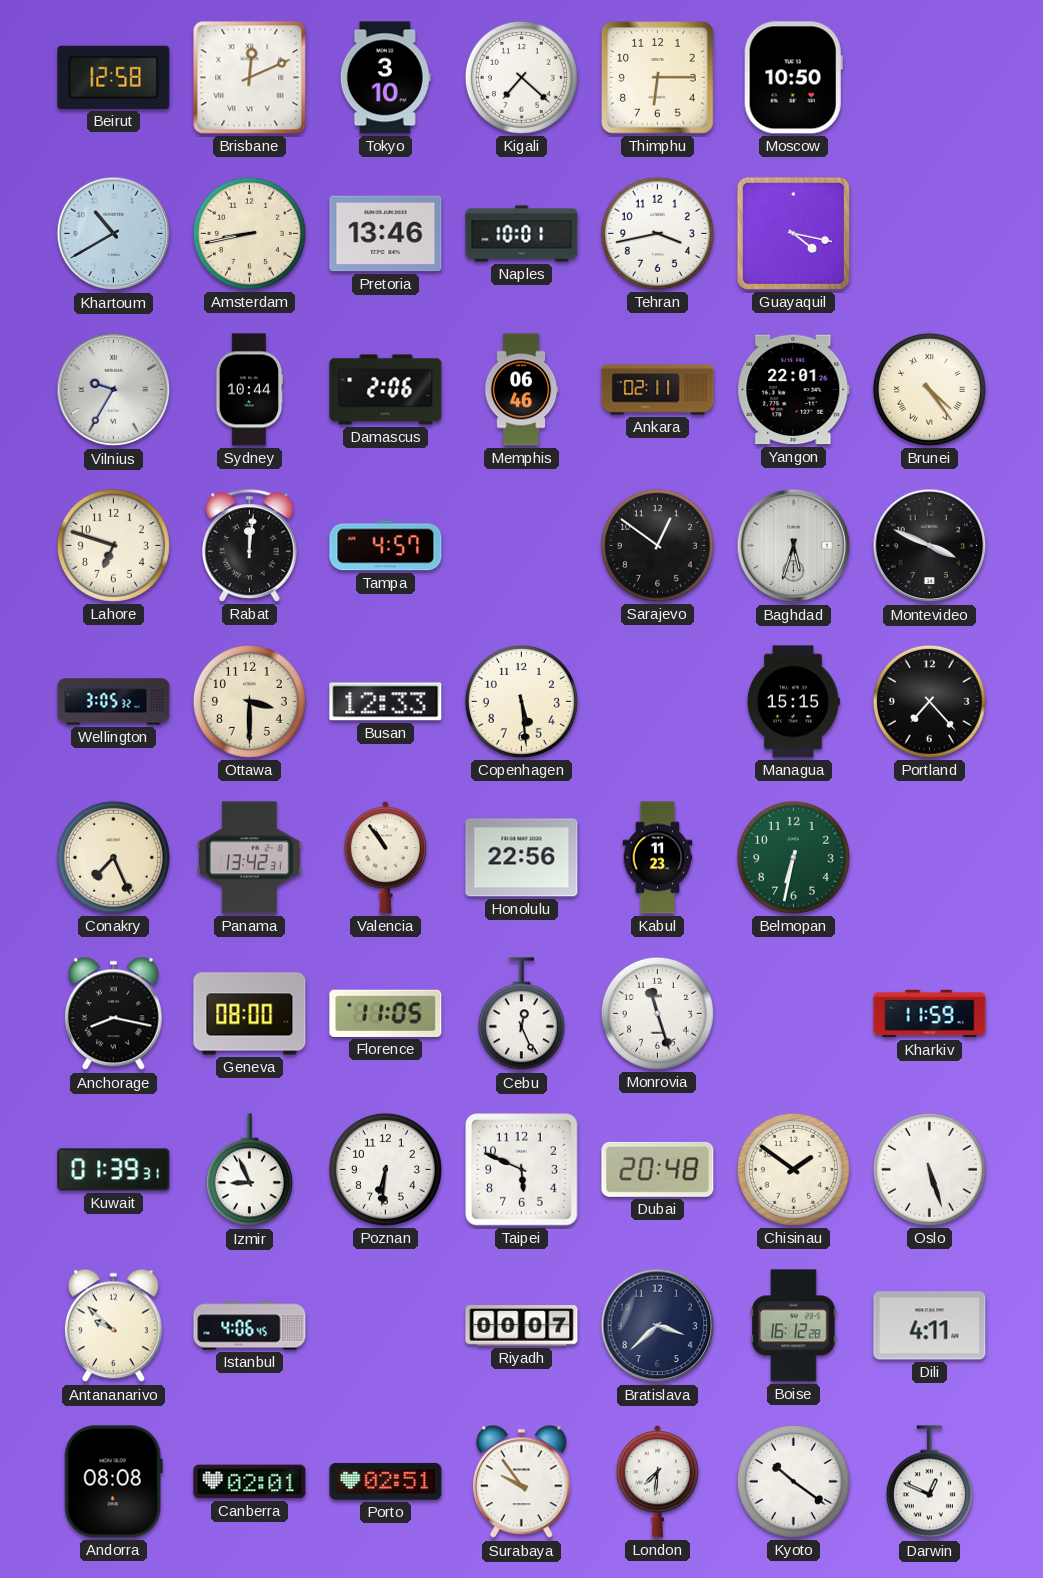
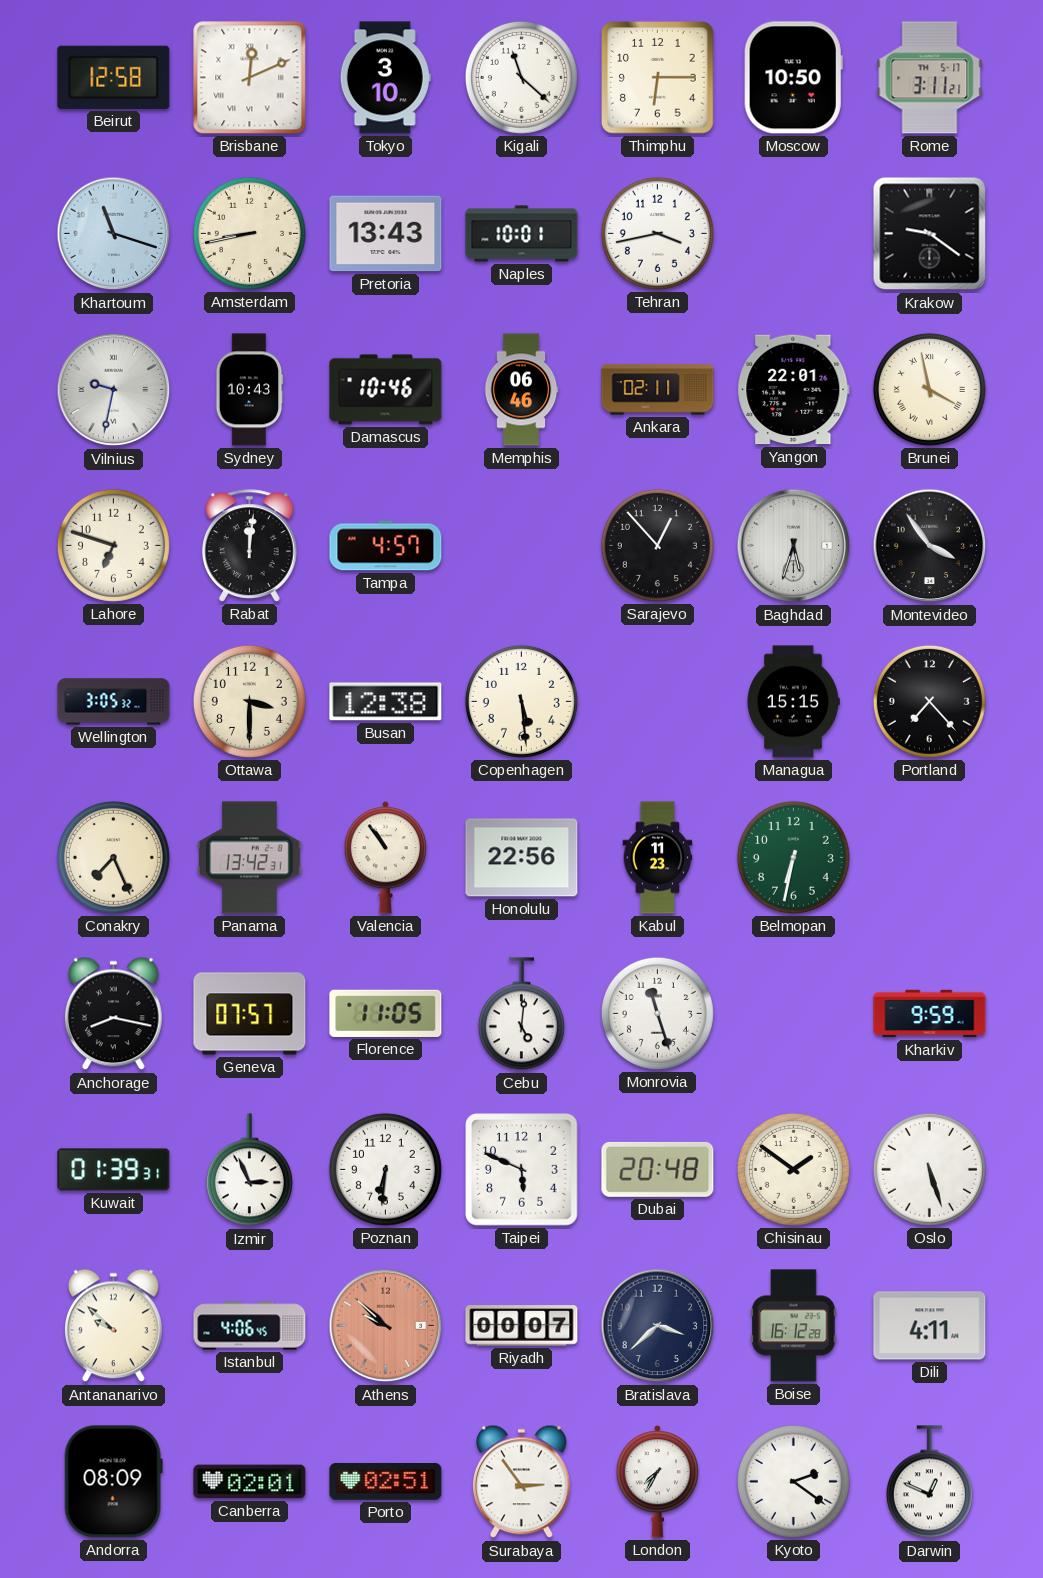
Kigali: 7:22 -> 11:22
Rome: none -> 3:11
Khartoum: 10:40 -> 11:18
Pretoria: 13:46 -> 13:43
Guayaquil: 4:17 -> none
Krakow: none -> 9:21
Vilnius: 9:35 -> 9:32
Sydney: 10:44 -> 10:43
Damascus: 2:06 -> 10:46
Brunei: 4:24 -> 3:58
Sarajevo: 12:51 -> 12:53
Montevideo: 3:49 -> 3:54
Busan: 12:33 -> 12:38
Geneva: 08:00 -> 07:57
Cebu: 12:26 -> 5:01
Kharkiv: 11:59 -> 9:59
Izmir: 8:56 -> 2:56
Athens: none -> 9:52
Andorra: 08:08 -> 08:09
Surabaya: 9:54 -> 2:54
London: 7:31 -> 7:35
Kyoto: 10:21 -> 2:21
